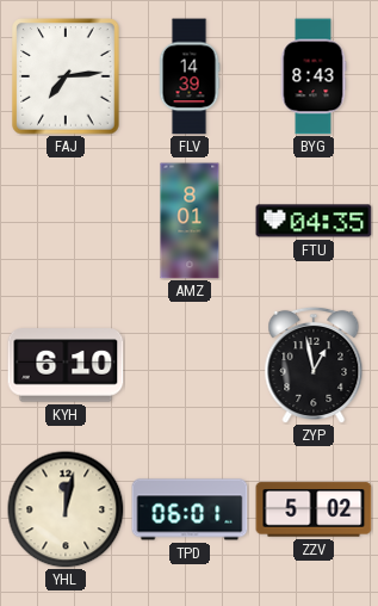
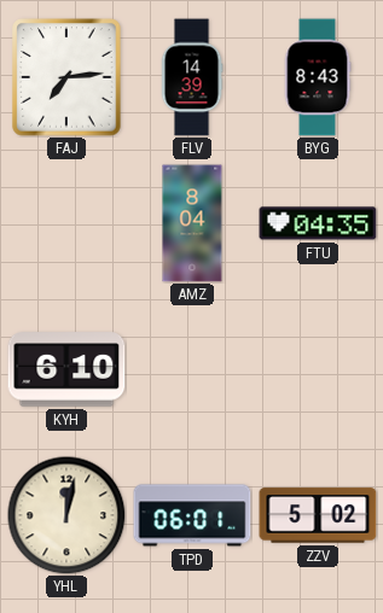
AMZ: 8:01 -> 8:04
ZYP: 12:58 -> none
